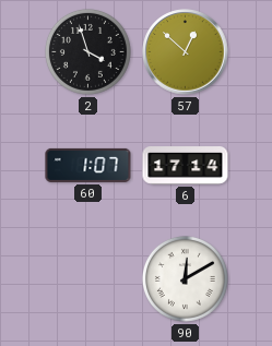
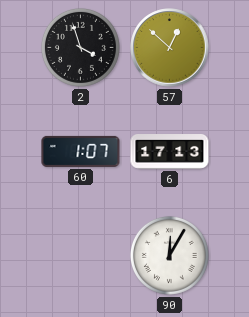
6: 17:14 -> 17:13
90: 12:10 -> 12:05
